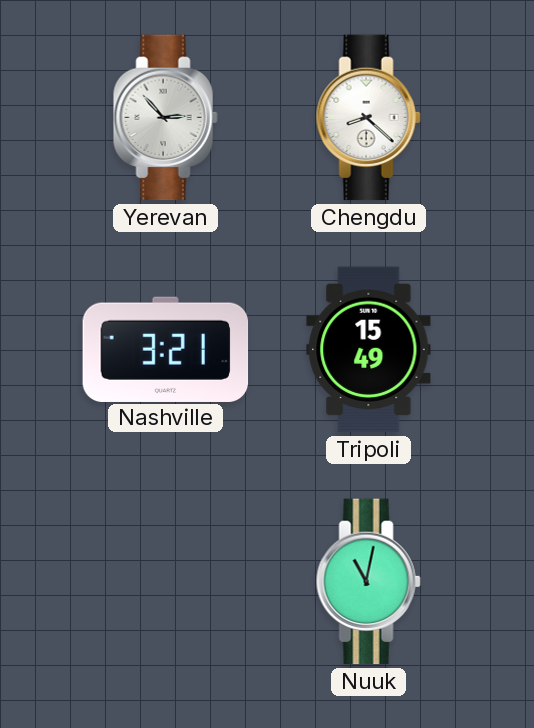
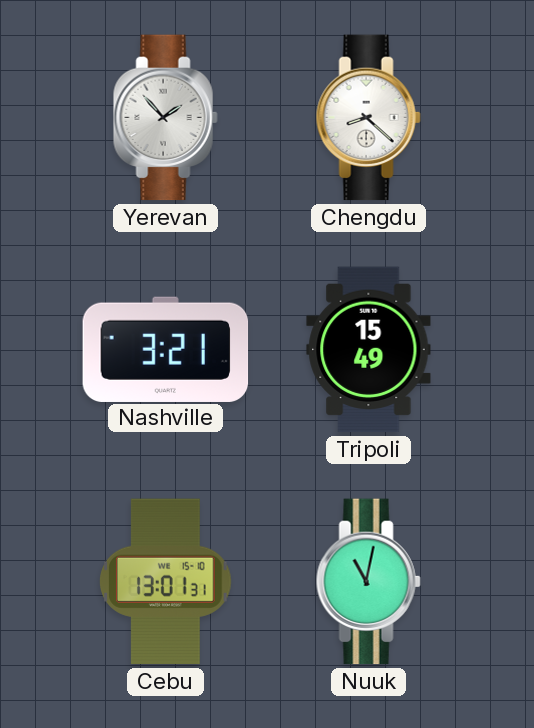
Yerevan: 2:53 -> 1:53
Cebu: none -> 13:01
